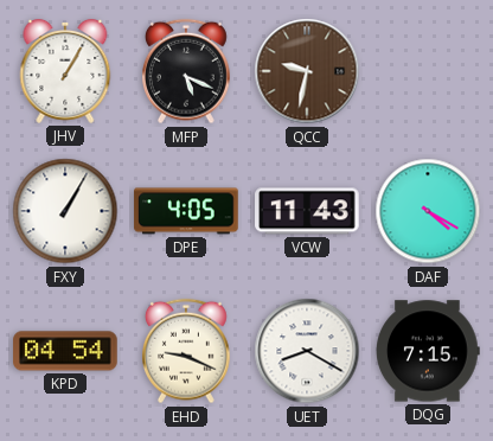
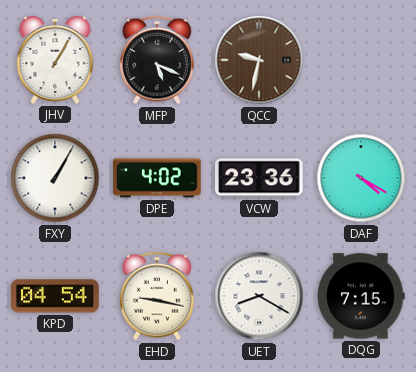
DPE: 4:05 -> 4:02
VCW: 11:43 -> 23:36
EHD: 9:19 -> 9:17
